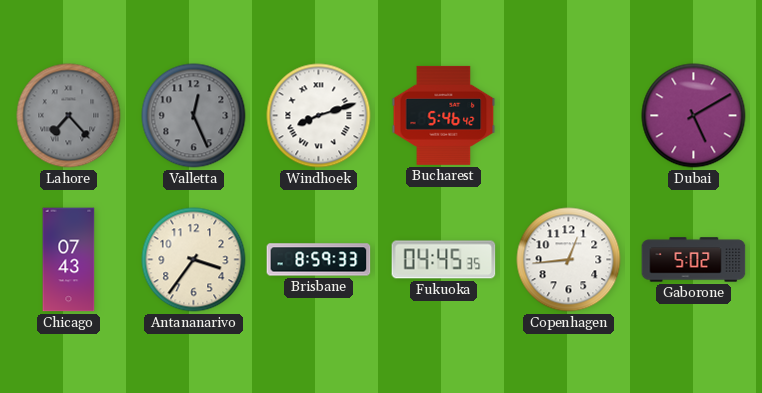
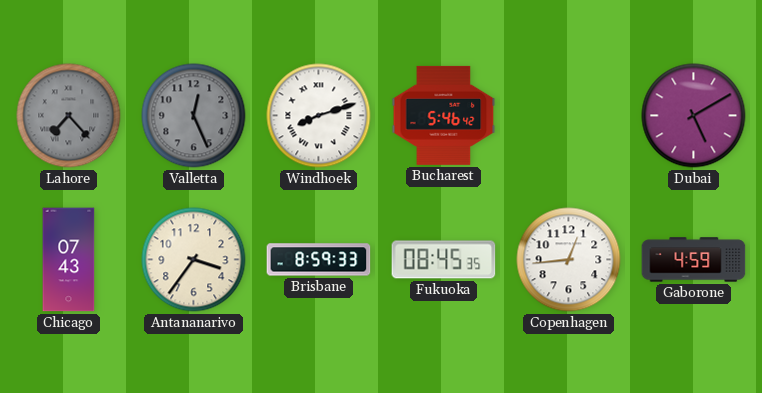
Fukuoka: 04:45 -> 08:45
Gaborone: 5:02 -> 4:59
